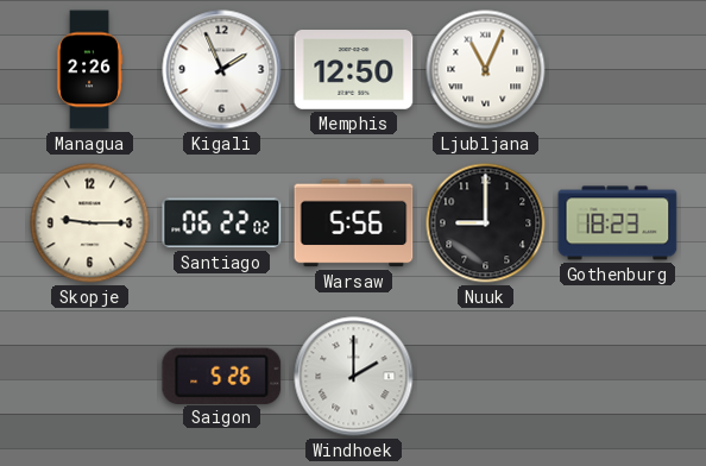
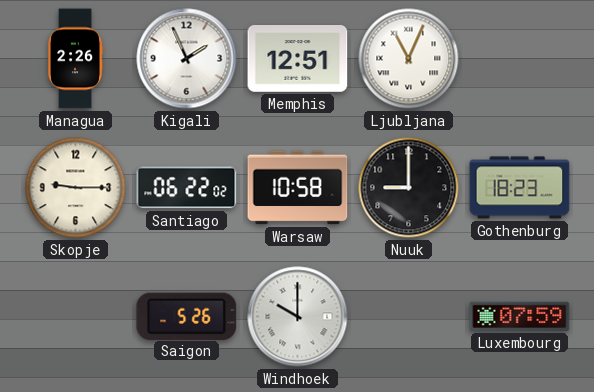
Memphis: 12:50 -> 12:51
Warsaw: 5:56 -> 10:58
Windhoek: 2:00 -> 10:00
Luxembourg: none -> 07:59
